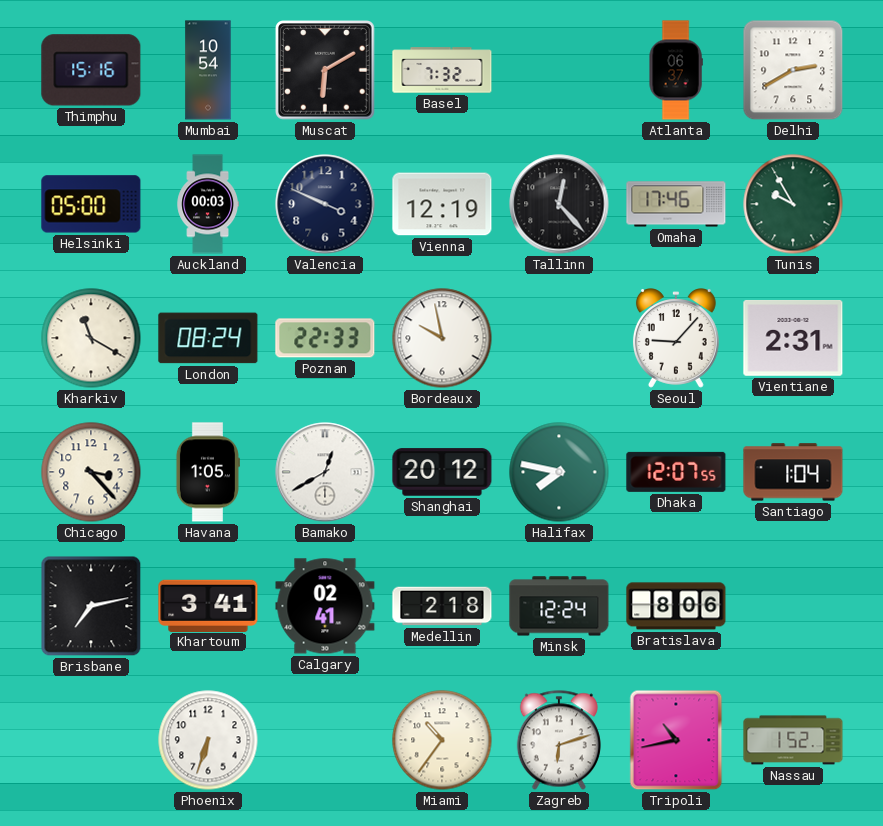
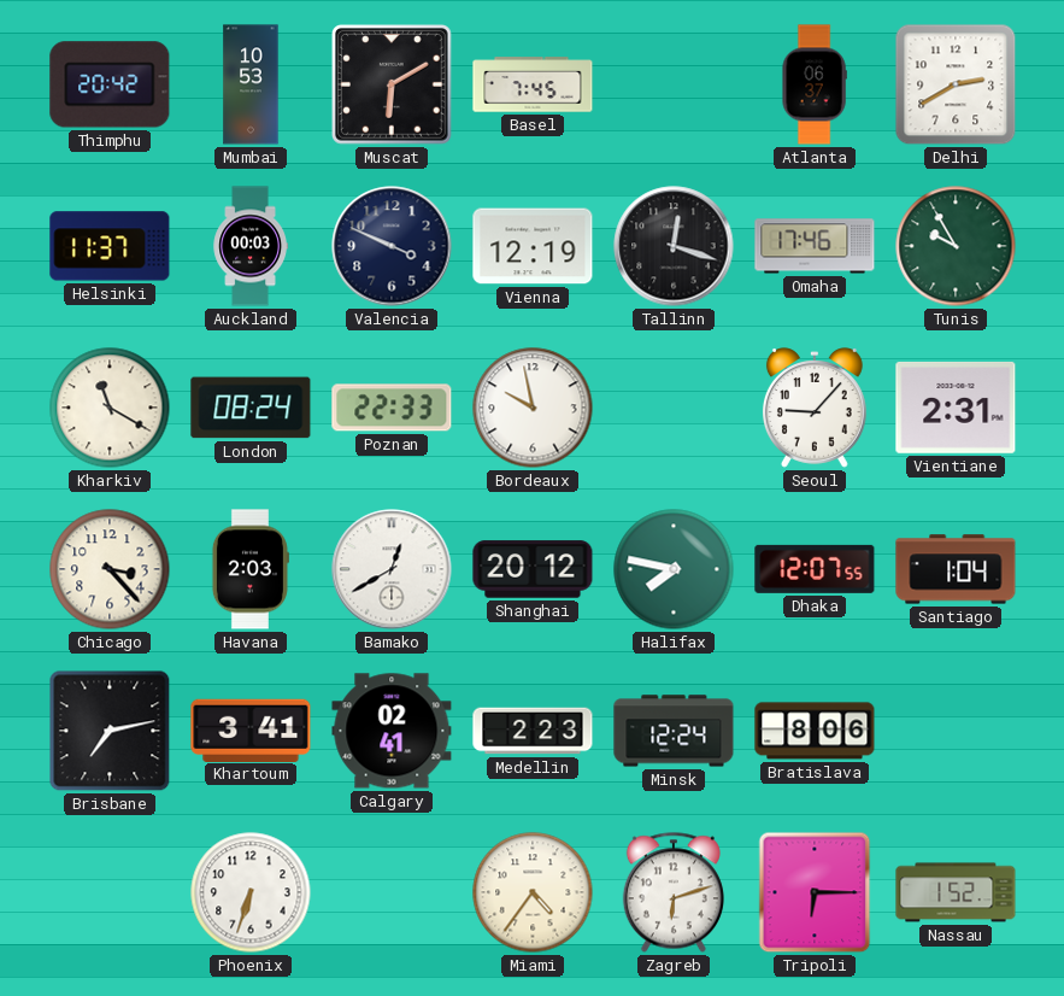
Thimphu: 15:16 -> 20:42
Mumbai: 10:54 -> 10:53
Basel: 7:32 -> 7:45
Helsinki: 05:00 -> 11:37
Tallinn: 12:23 -> 12:18
Havana: 1:05 -> 2:03
Medellin: 2:18 -> 2:23
Miami: 10:36 -> 4:36
Tripoli: 10:43 -> 6:15
